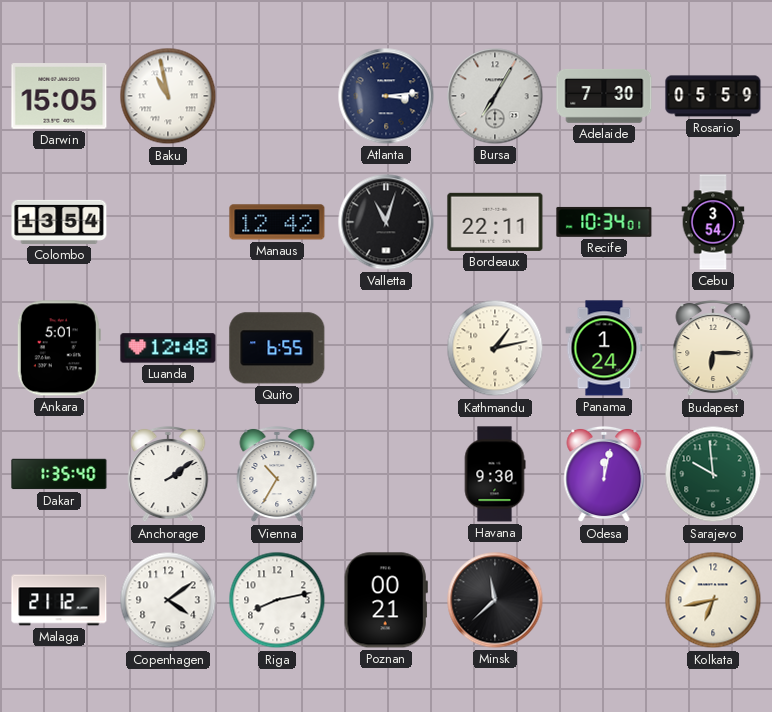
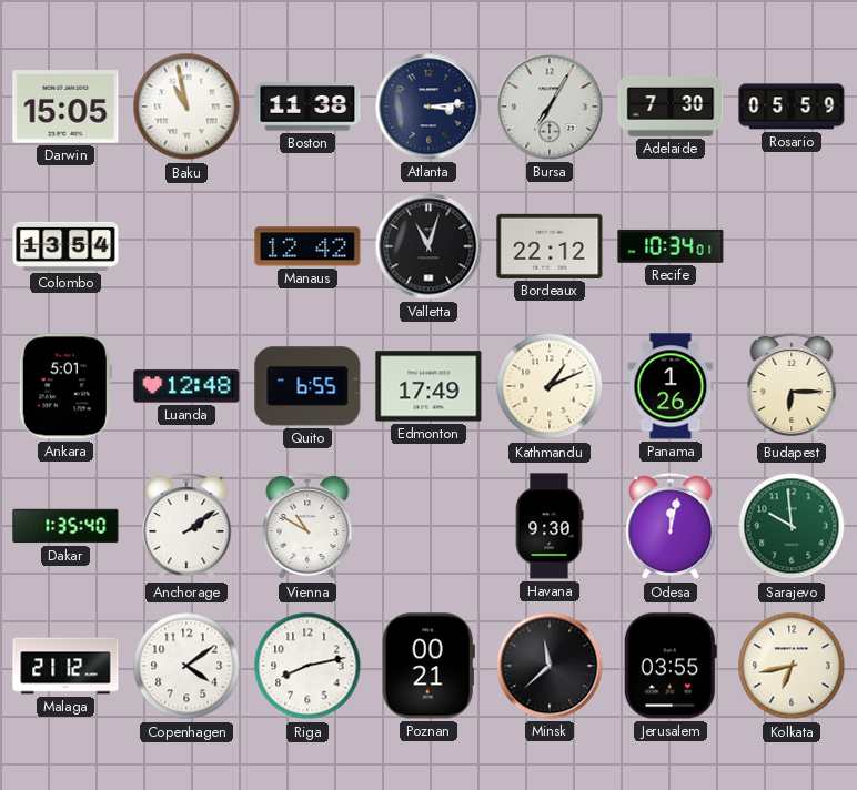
Boston: none -> 11:38
Bordeaux: 22:11 -> 22:12
Cebu: 3:54 -> none
Edmonton: none -> 17:49
Kathmandu: 1:13 -> 1:11
Panama: 1:24 -> 1:26
Vienna: 10:35 -> 10:50
Jerusalem: none -> 03:55
